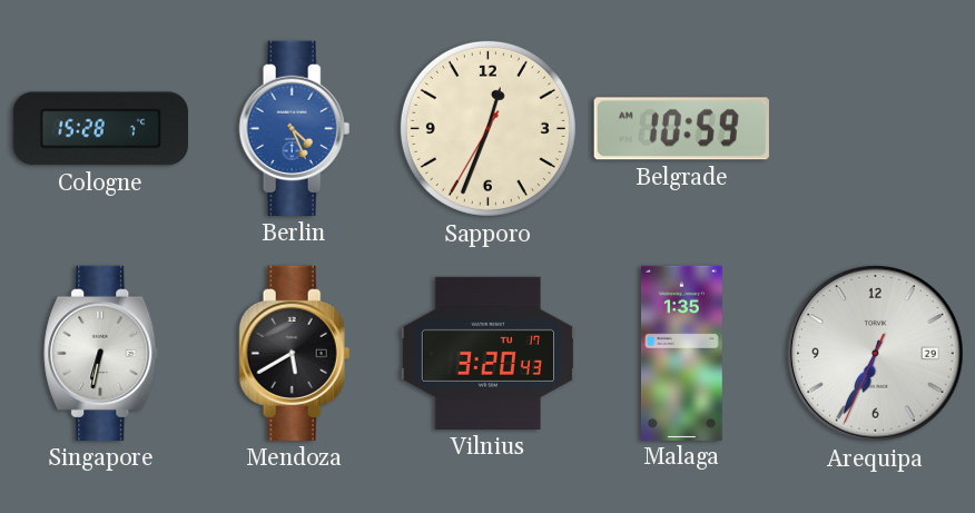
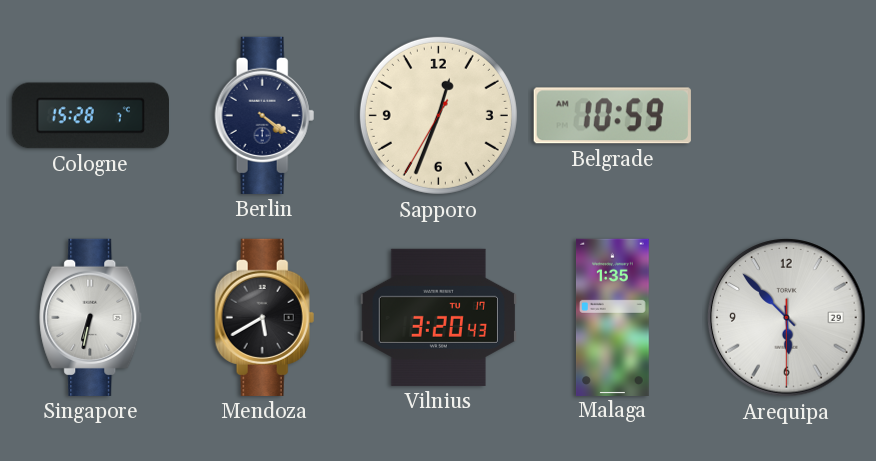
Berlin: 4:26 -> 4:21
Berlin dial: blue -> navy
Arequipa: 6:34 -> 5:52
